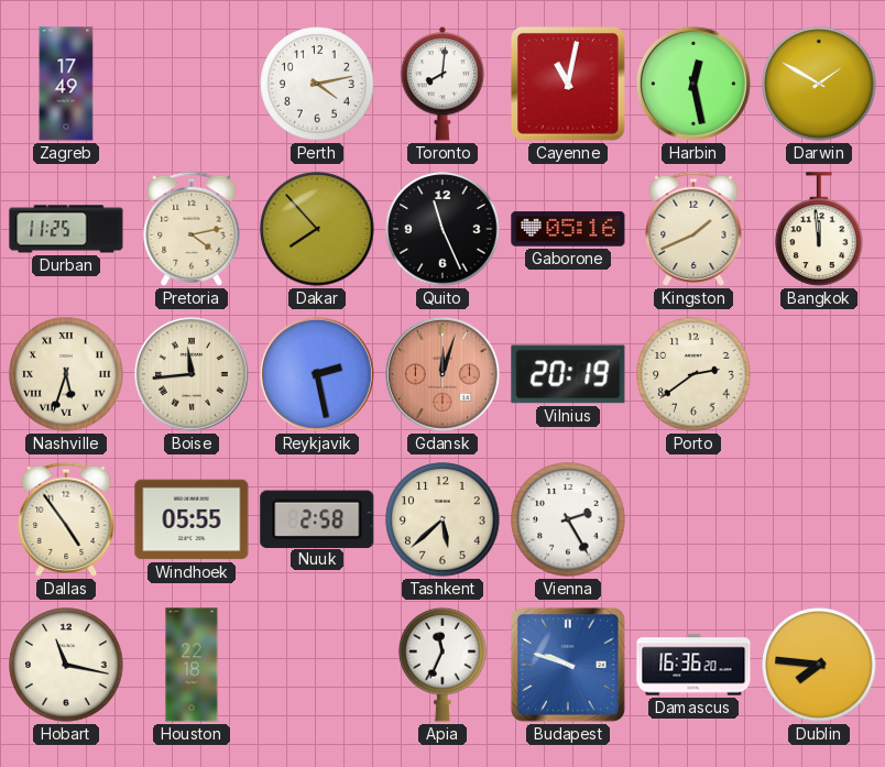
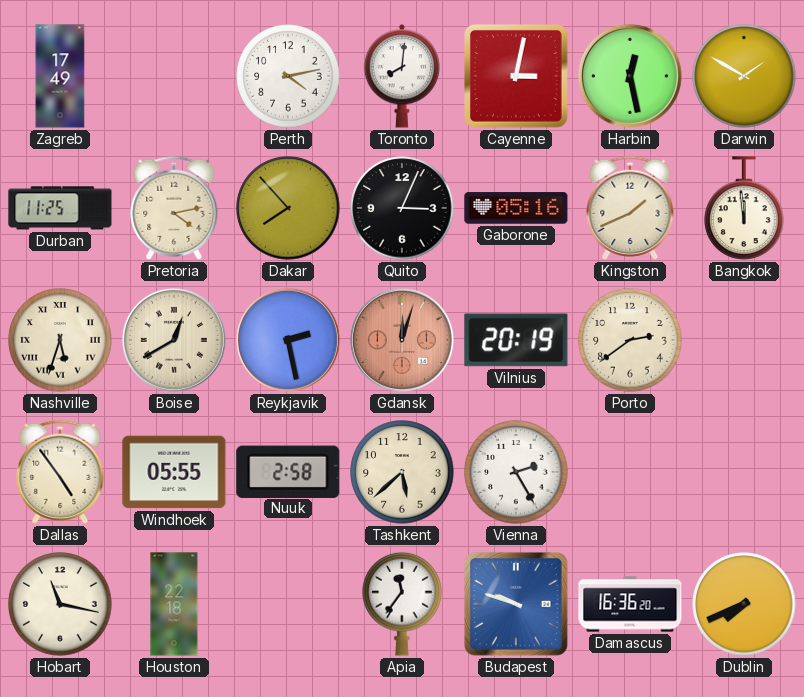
Cayenne: 11:02 -> 3:02
Quito: 11:26 -> 3:04
Boise: 11:44 -> 12:40
Apia: 11:34 -> 11:36
Dublin: 7:46 -> 7:41
